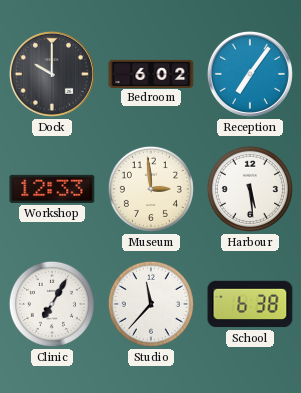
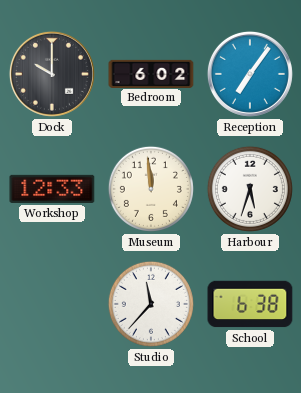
Museum: 2:59 -> 11:59
Harbour: 5:29 -> 5:33
Clinic: 7:05 -> none
